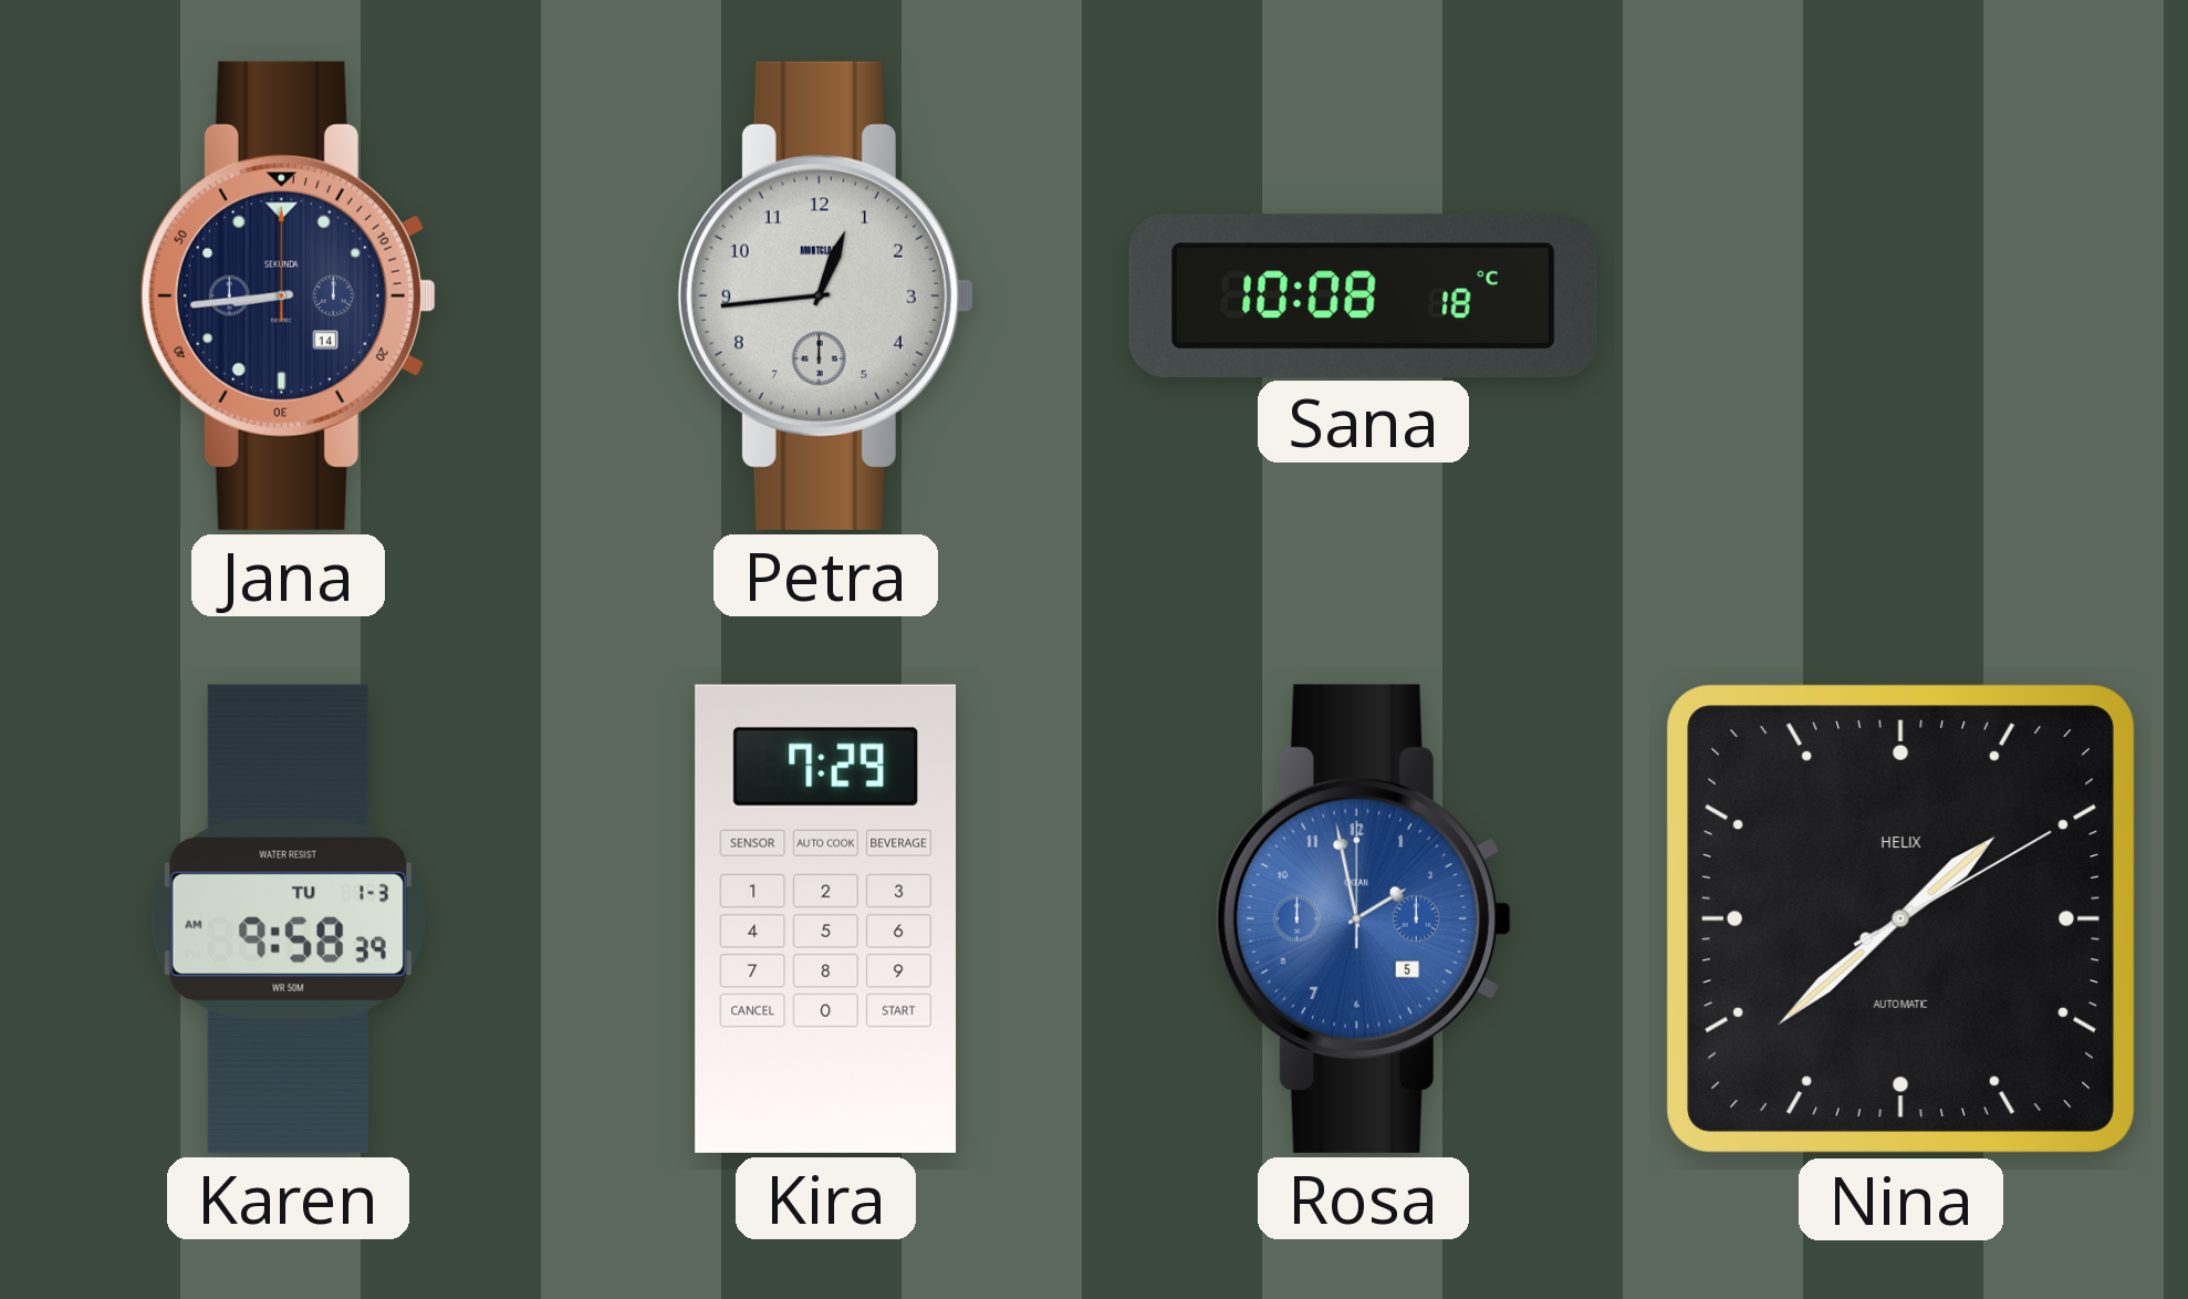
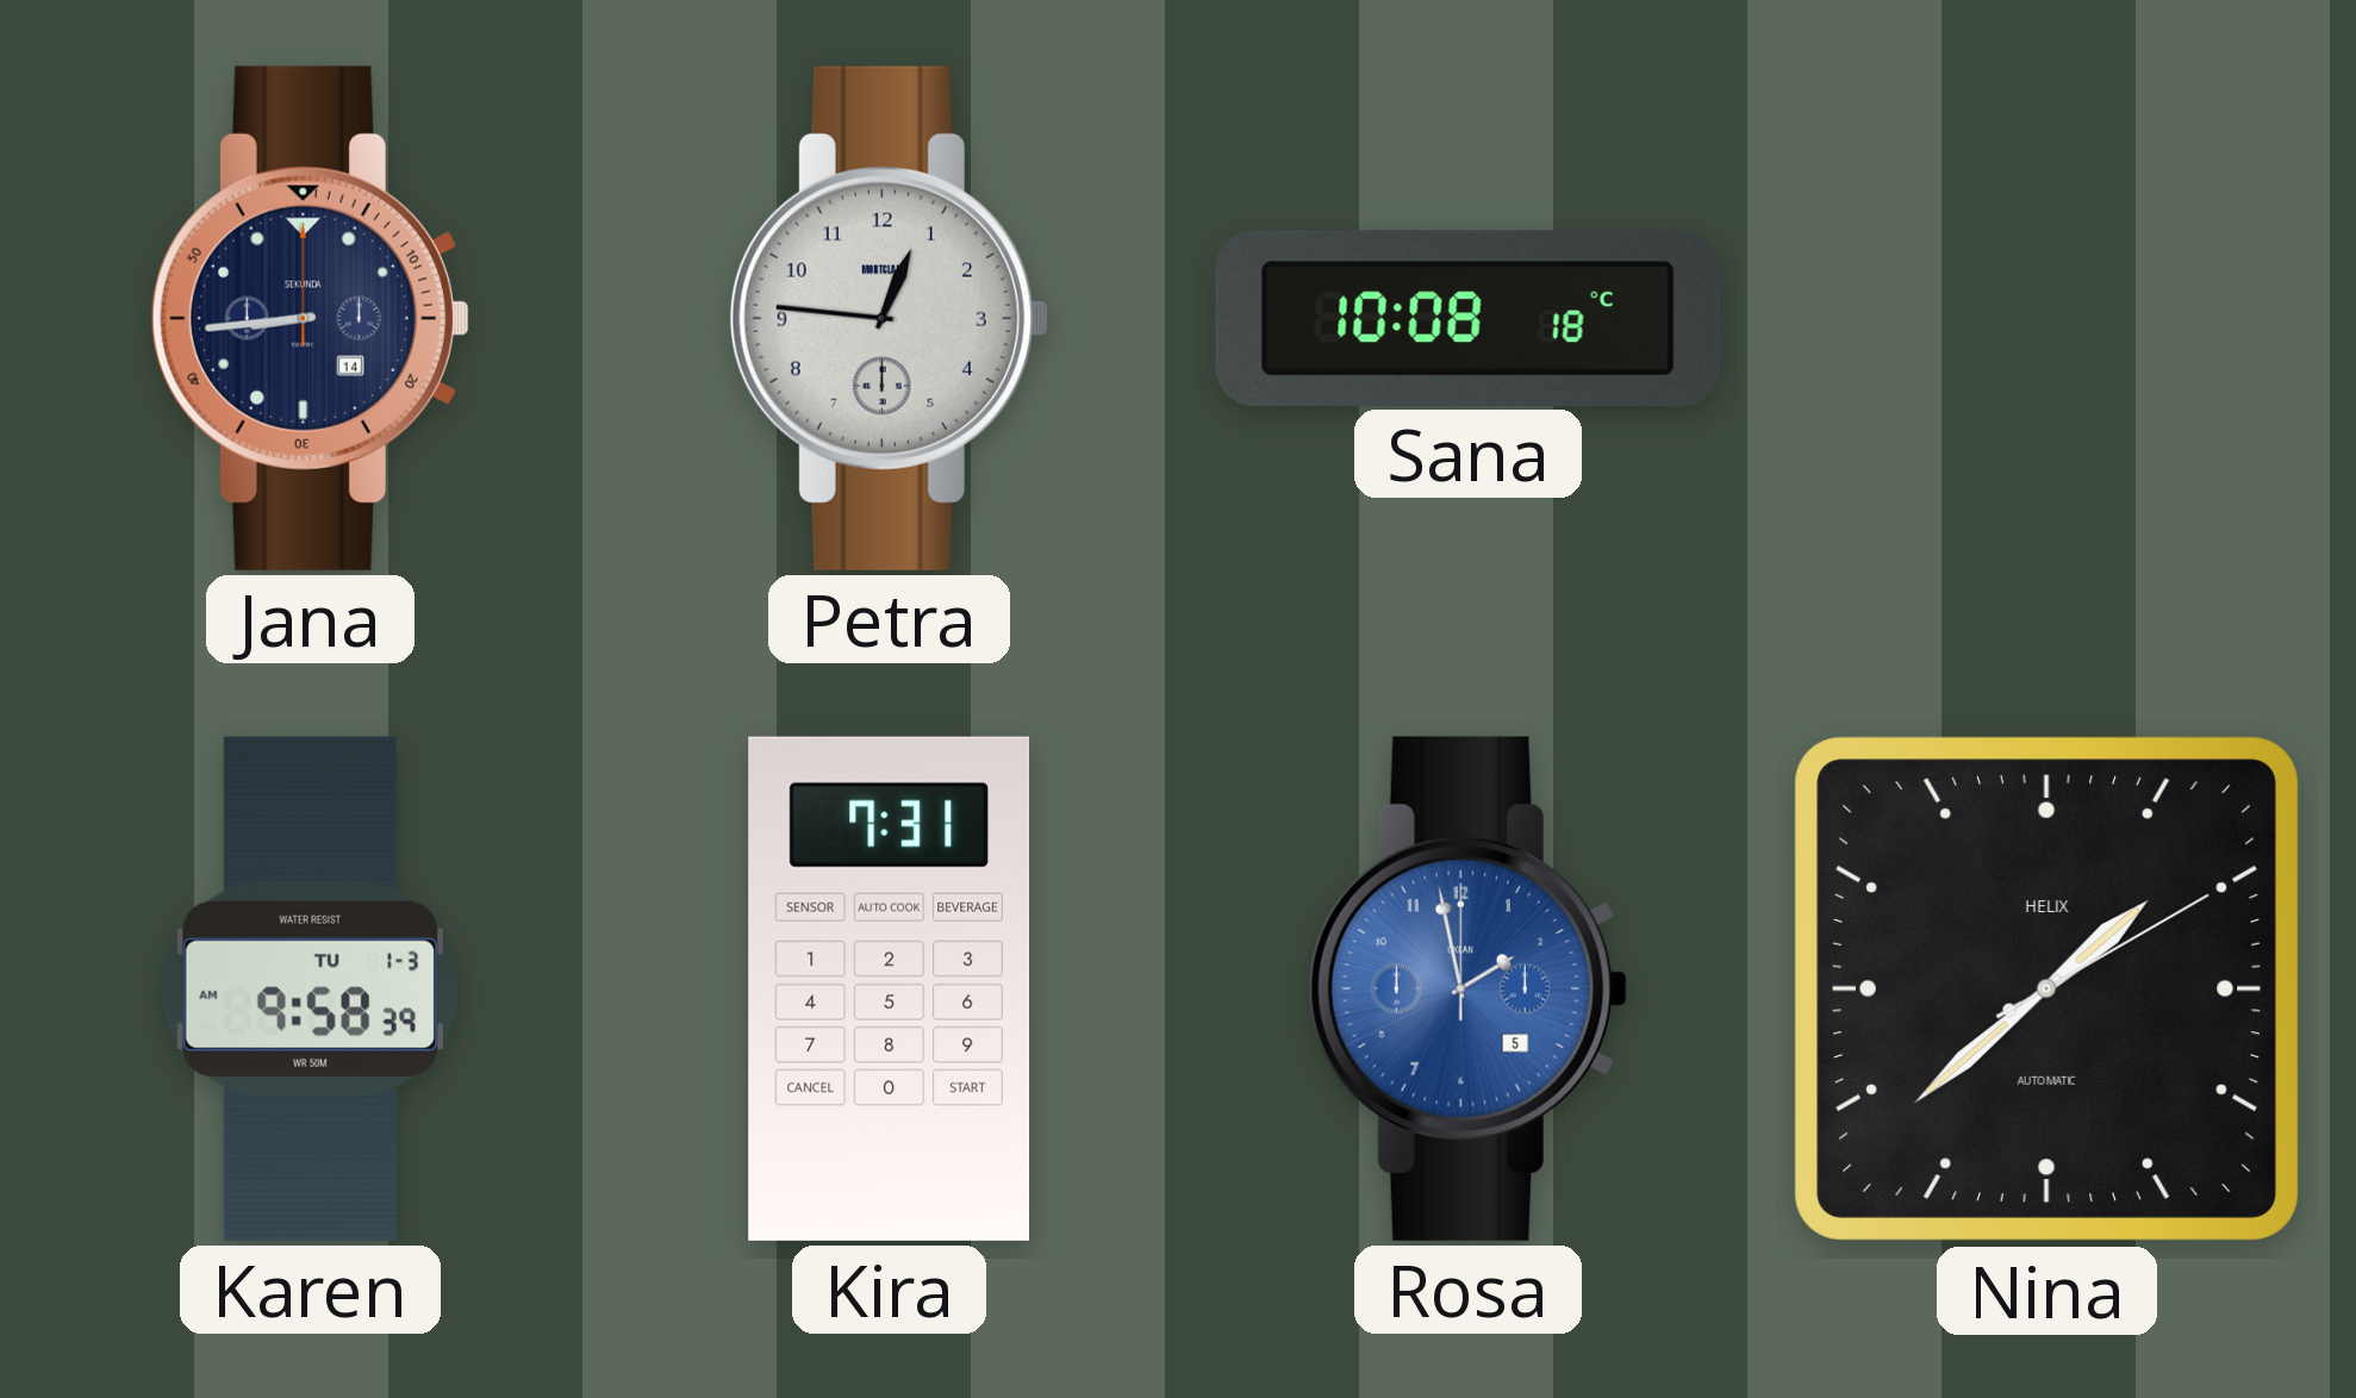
Petra: 12:44 -> 12:46
Kira: 7:29 -> 7:31
